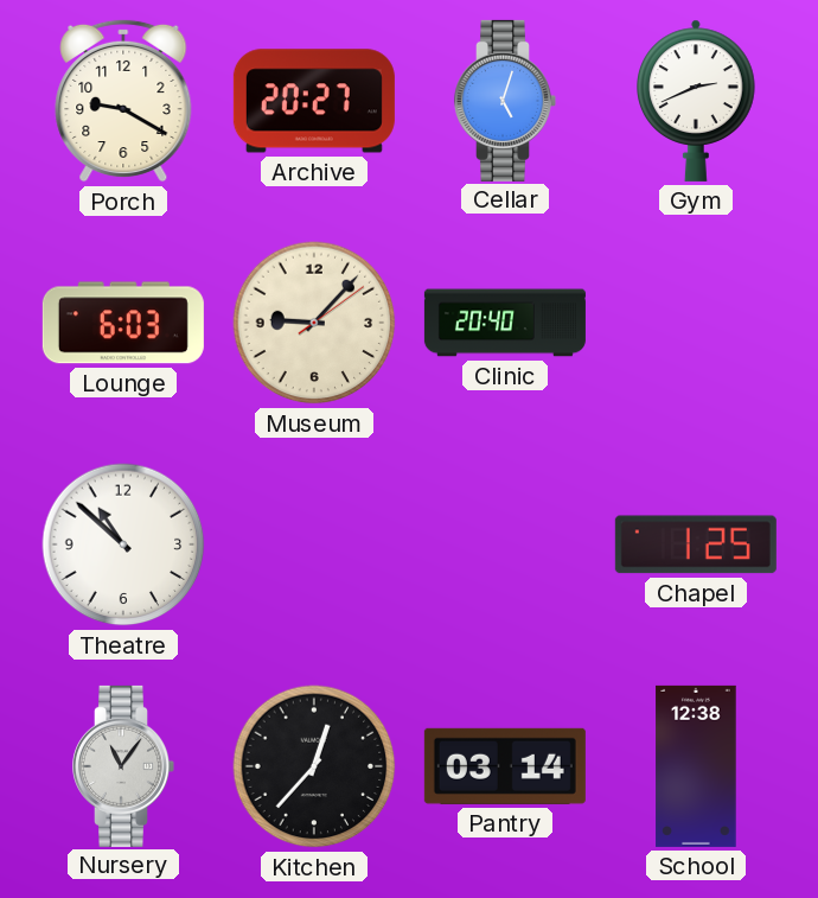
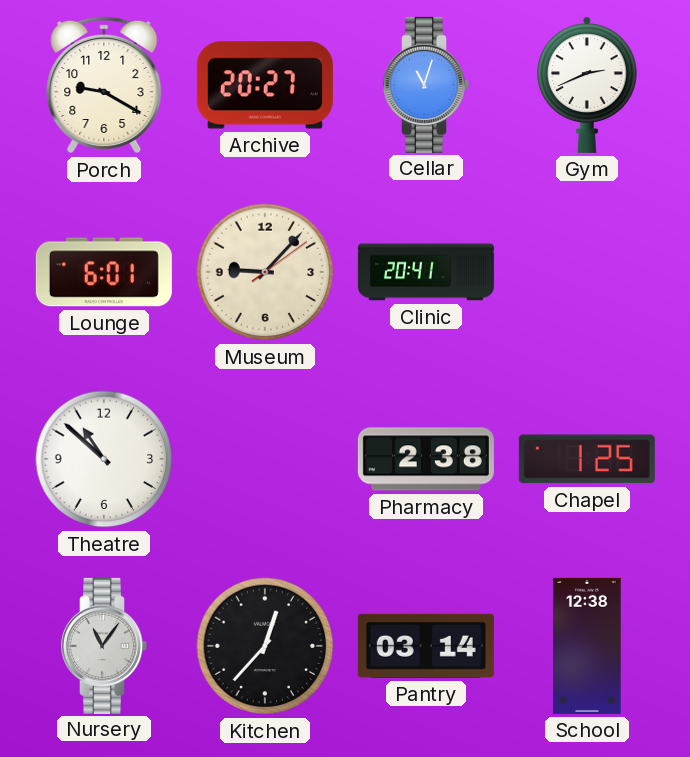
Cellar: 5:03 -> 11:03
Lounge: 6:03 -> 6:01
Clinic: 20:40 -> 20:41
Pharmacy: none -> 2:38
